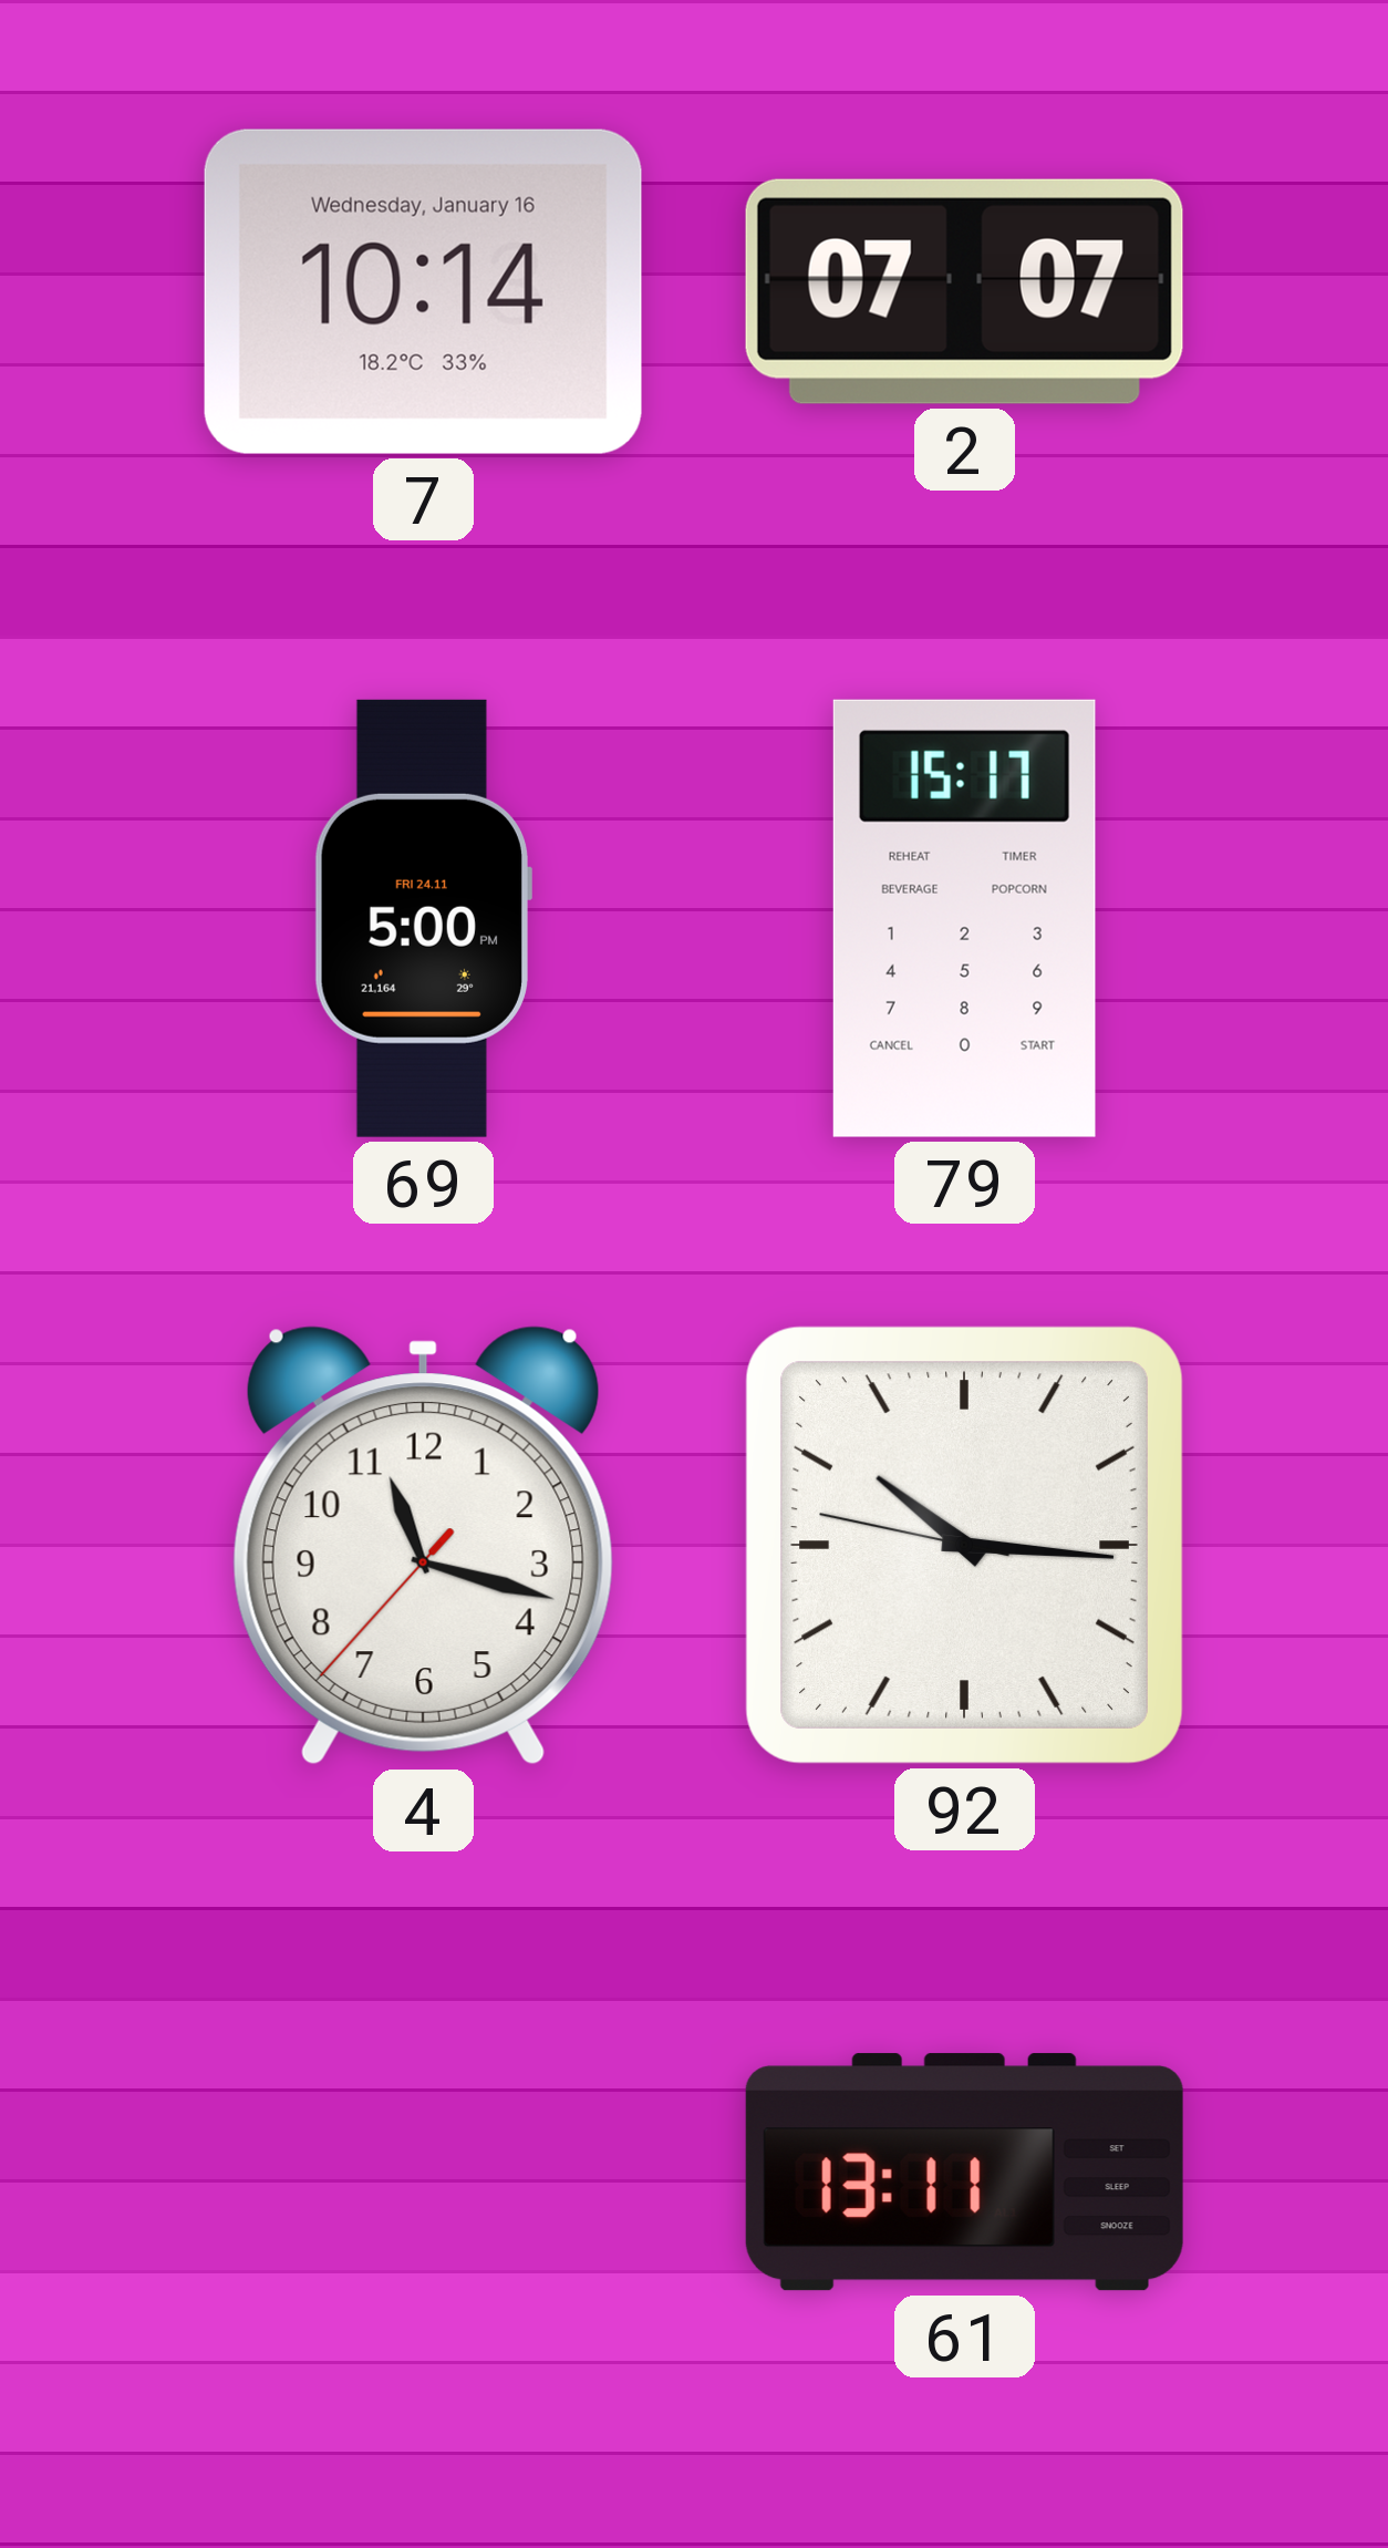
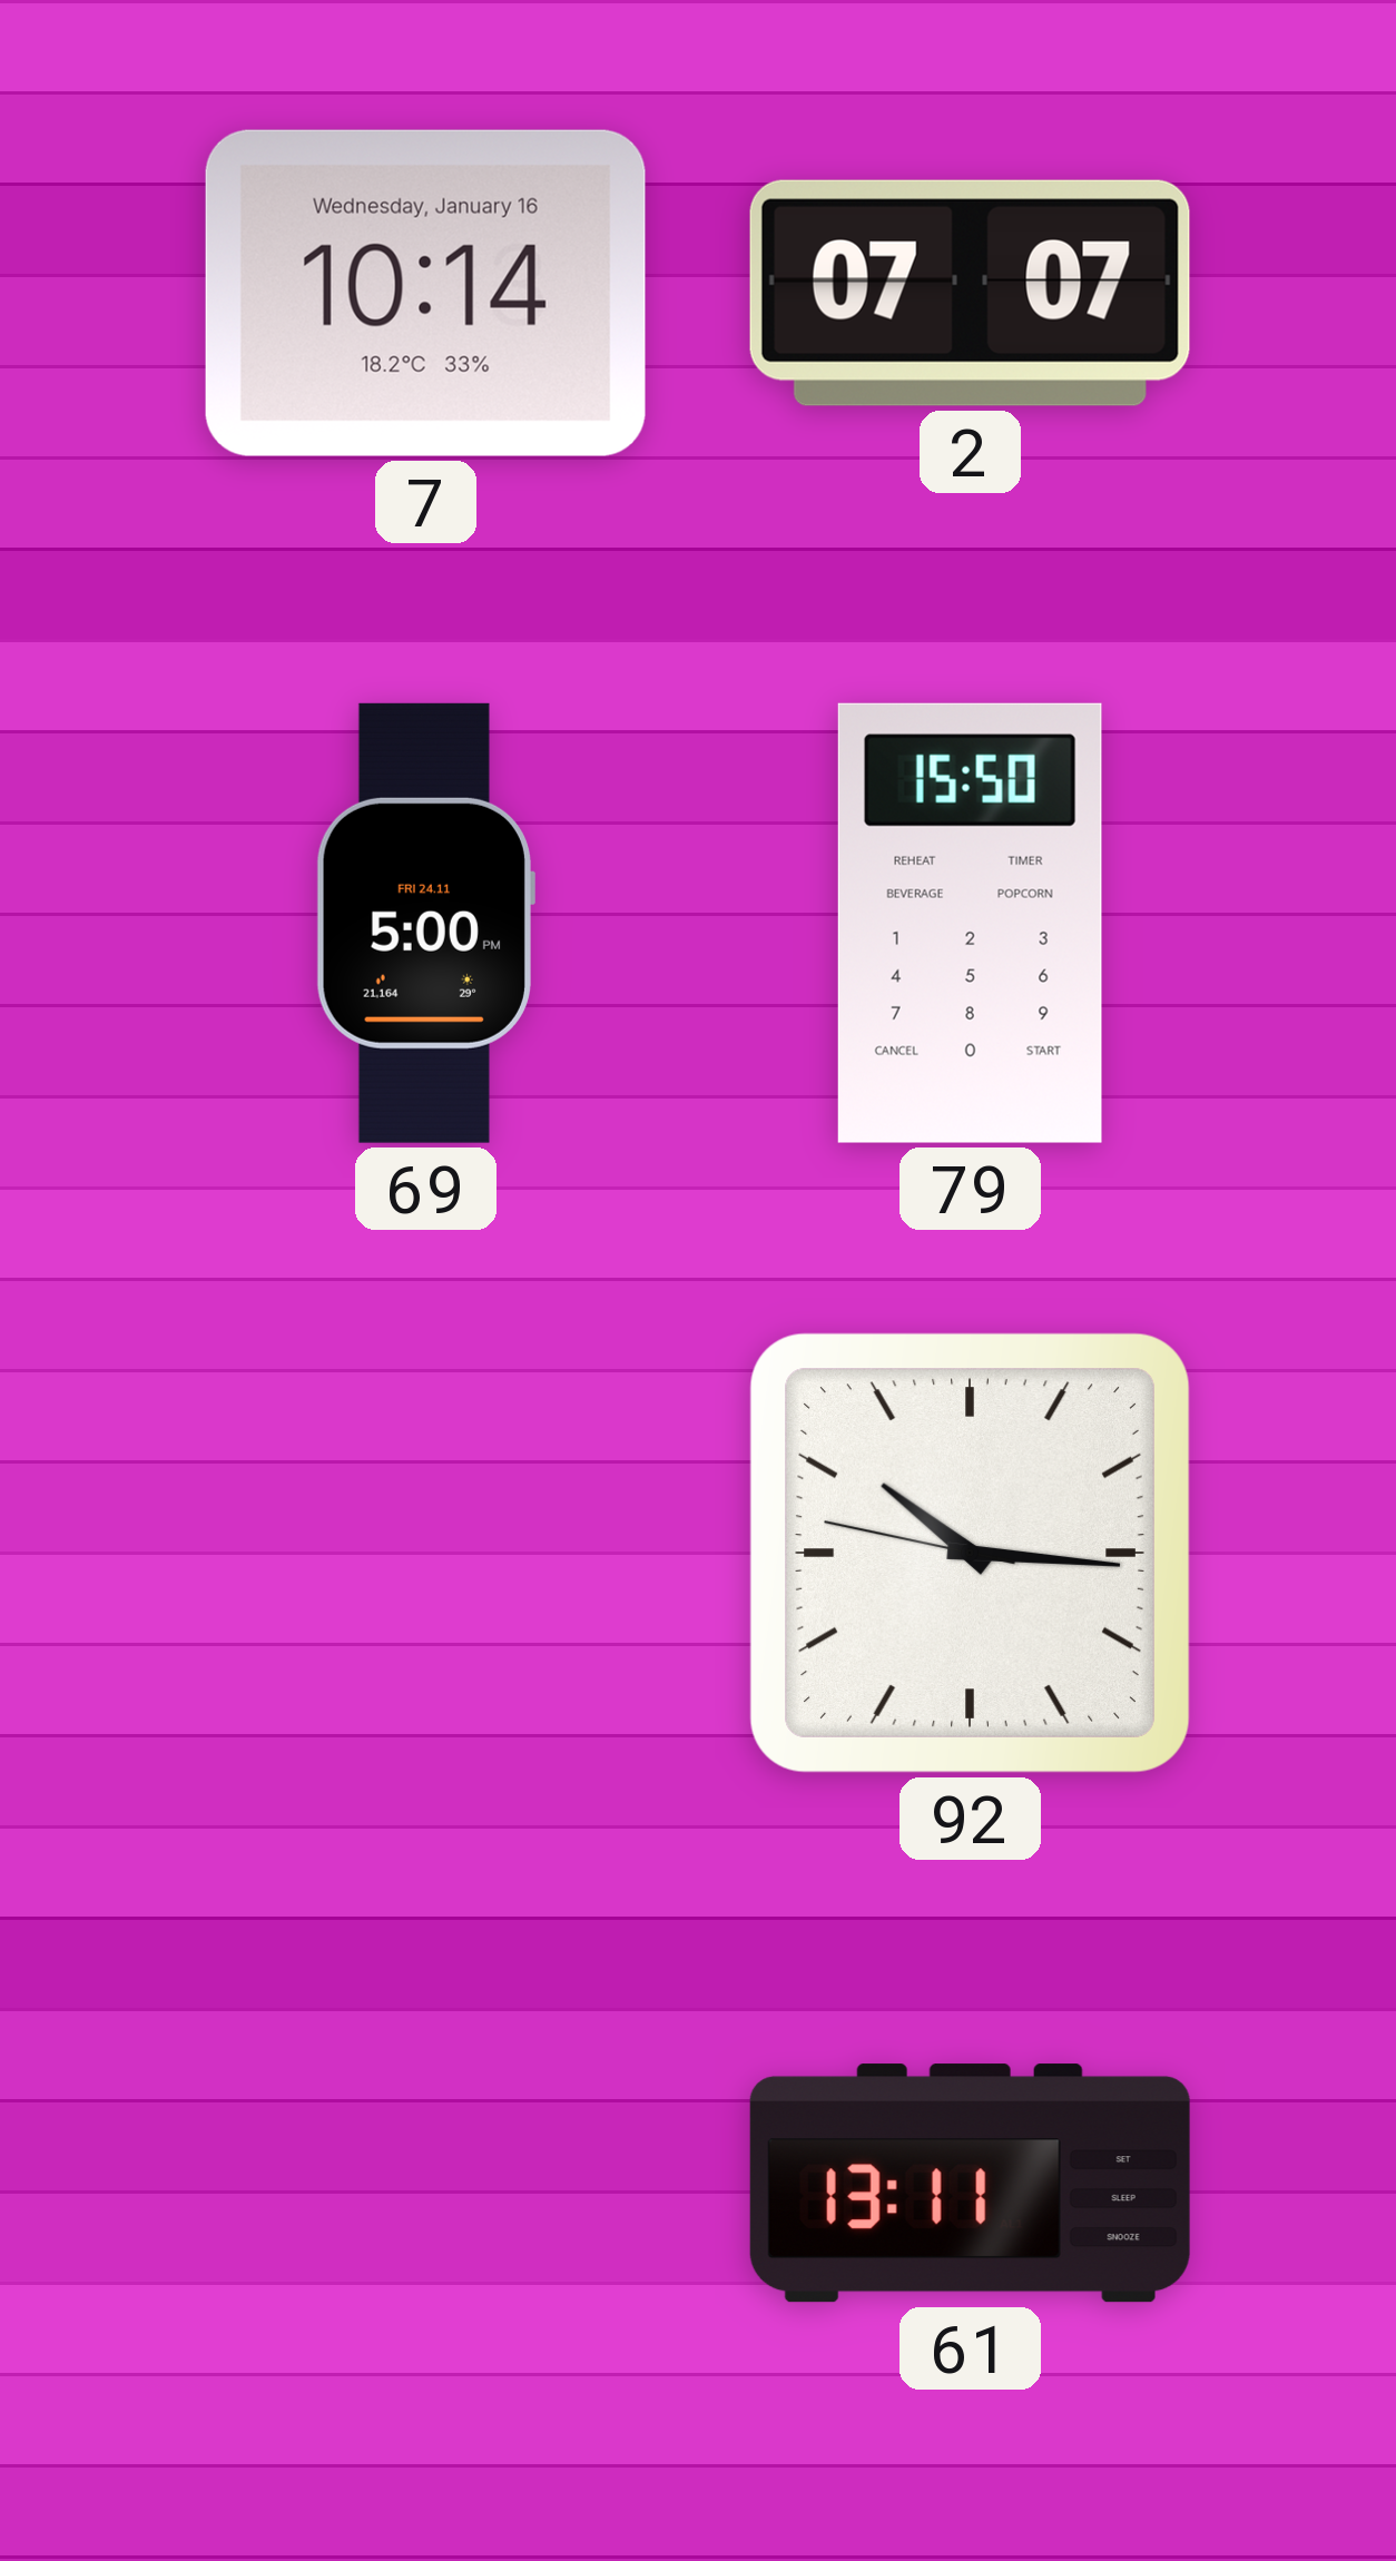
79: 15:17 -> 15:50
4: 11:17 -> none
